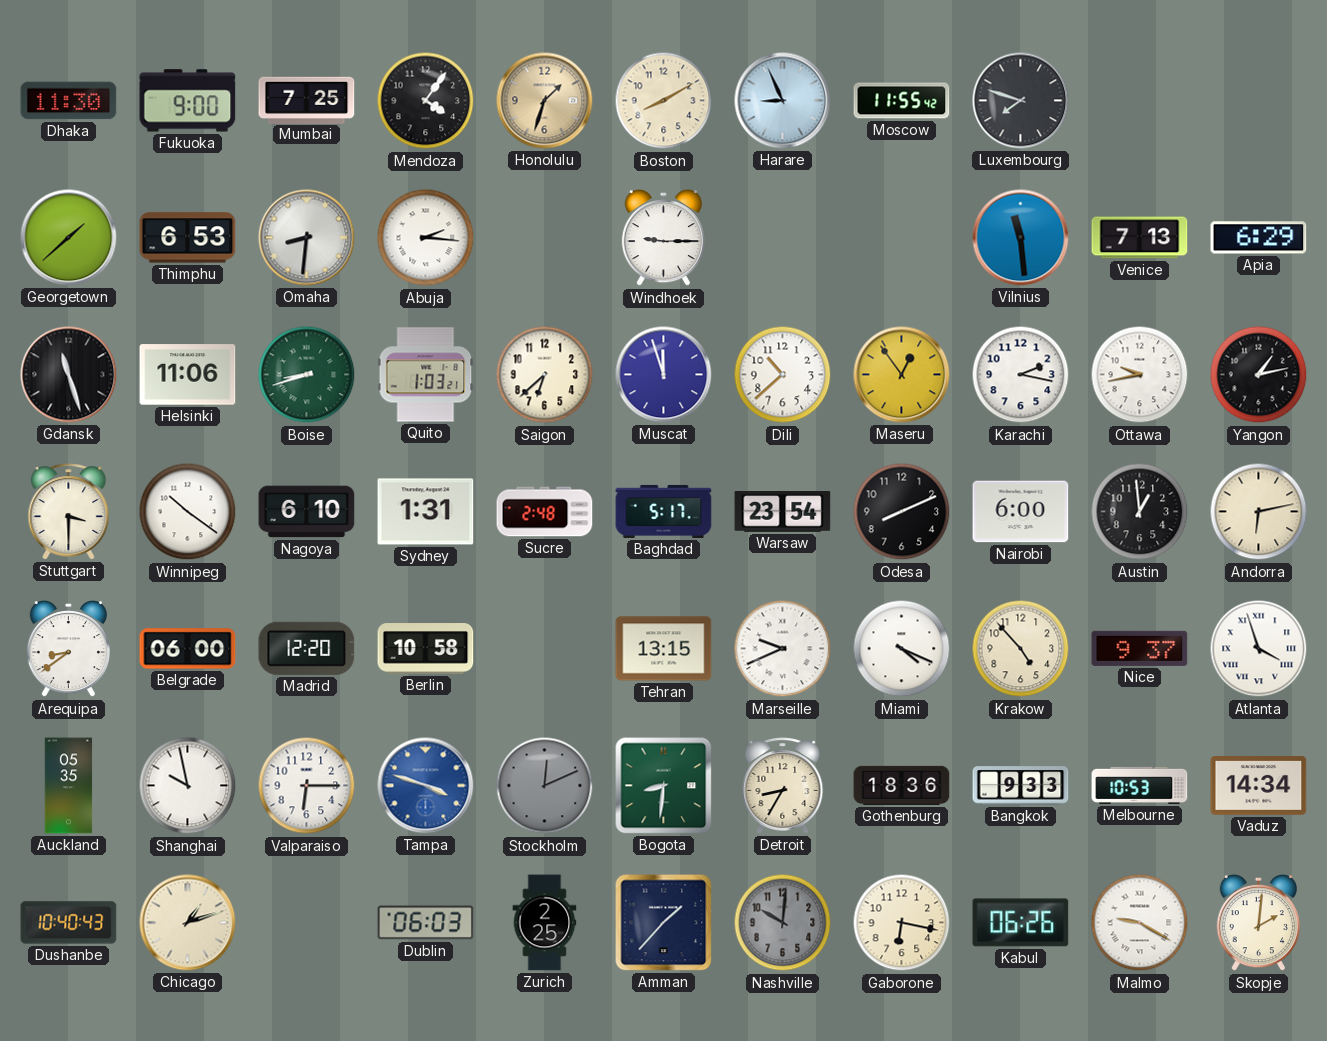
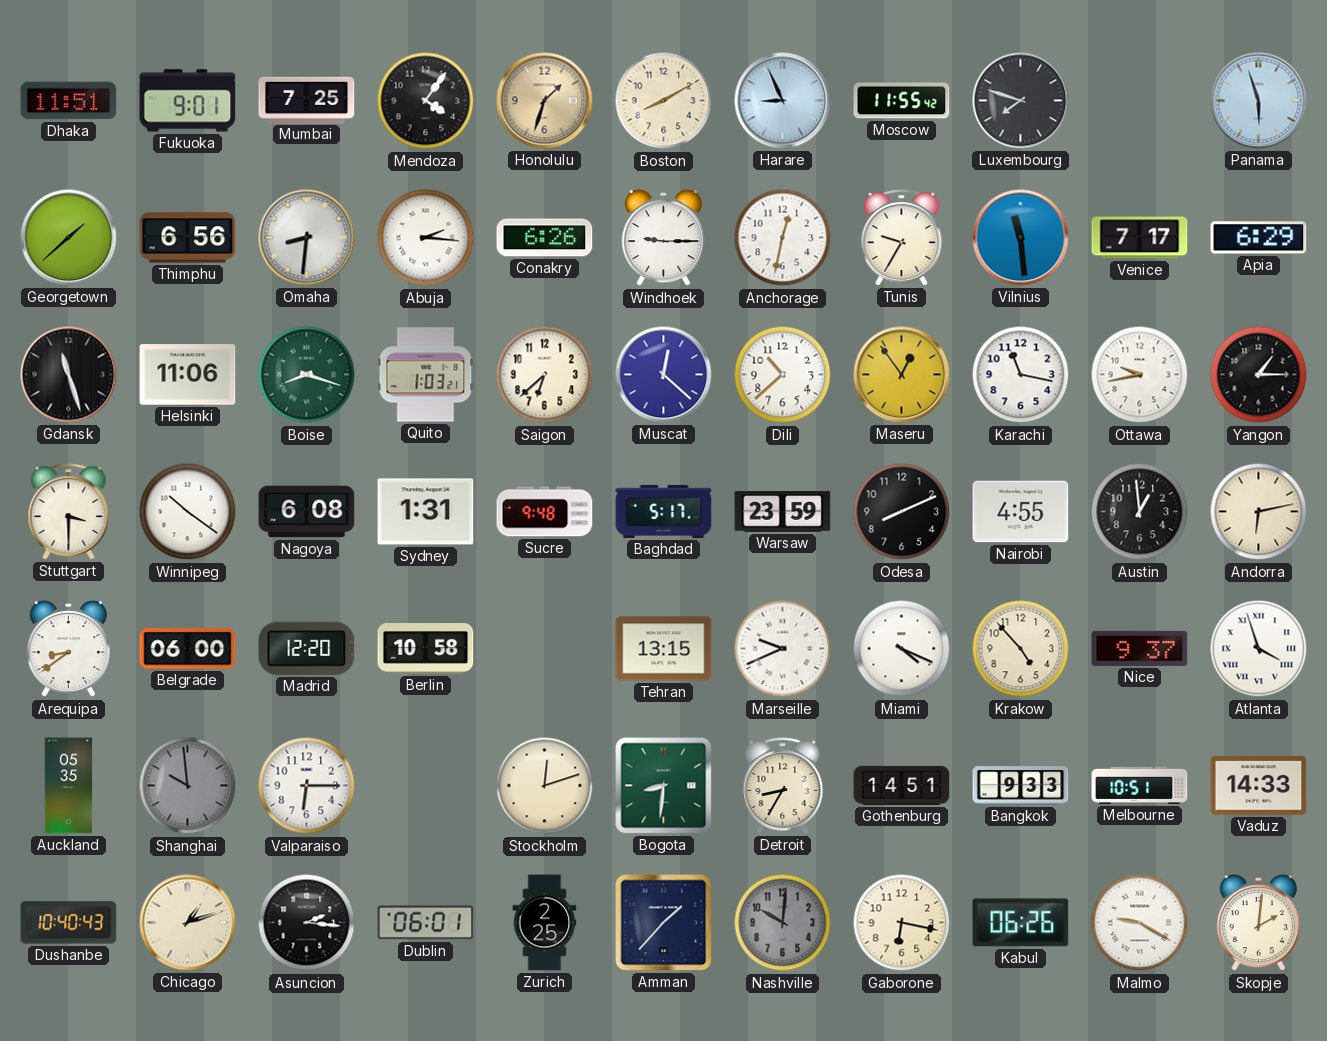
Dhaka: 11:30 -> 11:51
Fukuoka: 9:00 -> 9:01
Panama: none -> 5:57
Thimphu: 6:53 -> 6:56
Conakry: none -> 6:26
Anchorage: none -> 12:32
Tunis: none -> 9:35
Venice: 7:13 -> 7:17
Boise: 8:42 -> 8:18
Muscat: 11:57 -> 12:22
Karachi: 2:17 -> 11:17
Yangon: 1:13 -> 1:15
Nagoya: 6:10 -> 6:08
Sucre: 2:48 -> 9:48
Warsaw: 23:54 -> 23:59
Nairobi: 6:00 -> 4:55
Shanghai: 9:58 -> 9:59
Shanghai dial: white -> grey
Tampa: 3:48 -> none
Stockholm: 12:11 -> 12:12
Stockholm dial: grey -> cream
Gothenburg: 18:36 -> 14:51
Melbourne: 10:53 -> 10:51
Vaduz: 14:34 -> 14:33
Asuncion: none -> 2:16
Dublin: 06:03 -> 06:01
